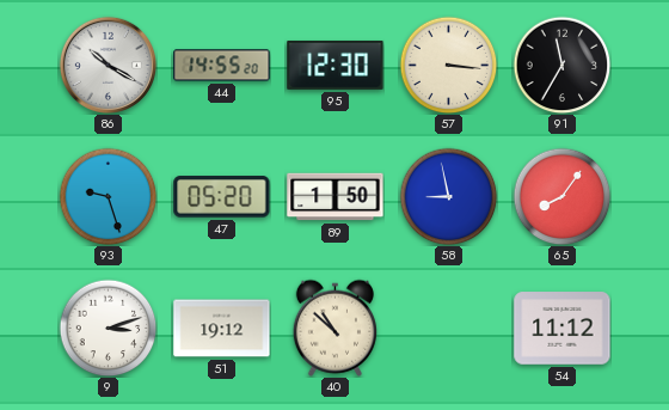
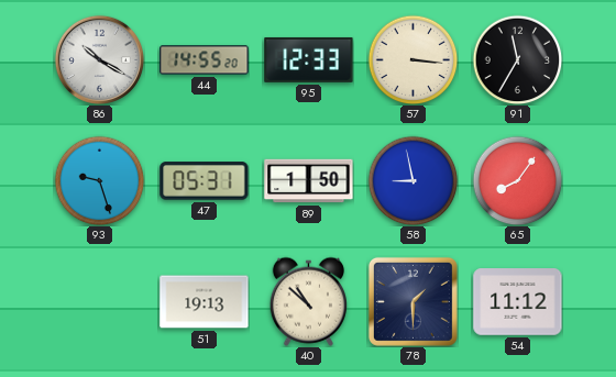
95: 12:30 -> 12:33
47: 05:20 -> 05:31
9: 3:12 -> none
51: 19:12 -> 19:13
78: none -> 1:30
